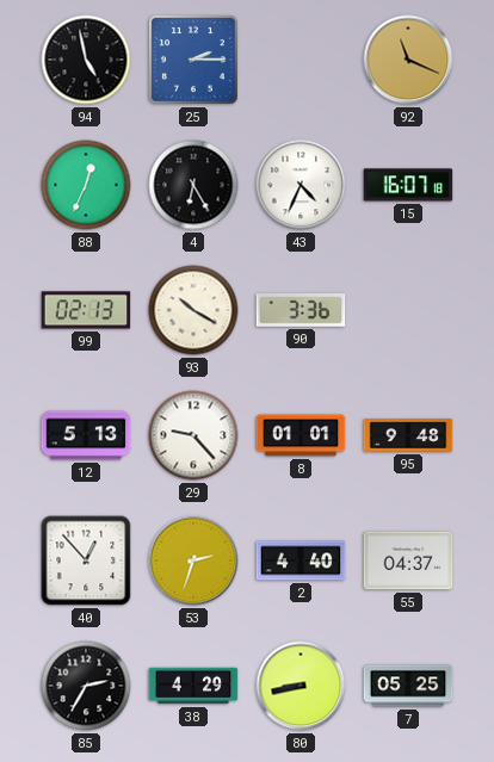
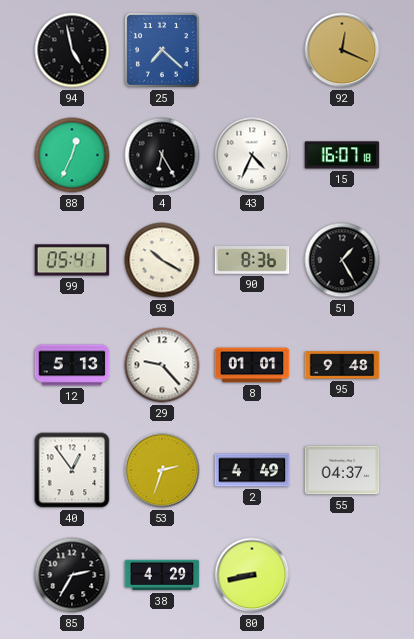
25: 2:15 -> 7:22
92: 11:19 -> 12:19
99: 02:13 -> 05:41
90: 3:36 -> 8:36
51: none -> 1:25
40: 12:53 -> 12:54
2: 4:40 -> 4:49
7: 05:25 -> none
